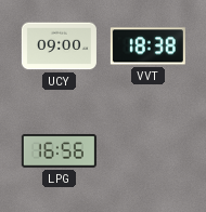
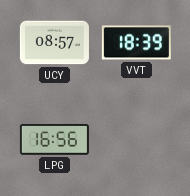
UCY: 09:00 -> 08:57
VVT: 18:38 -> 18:39
